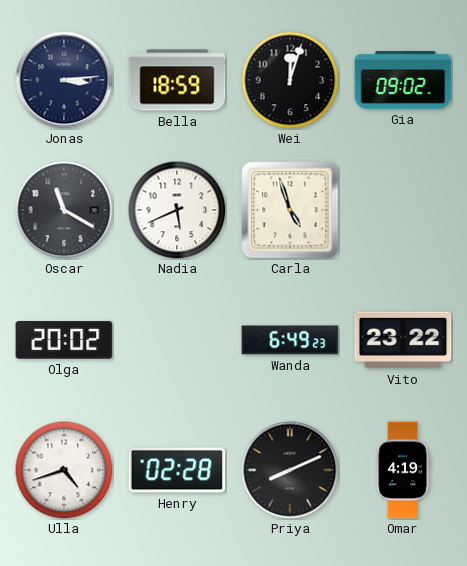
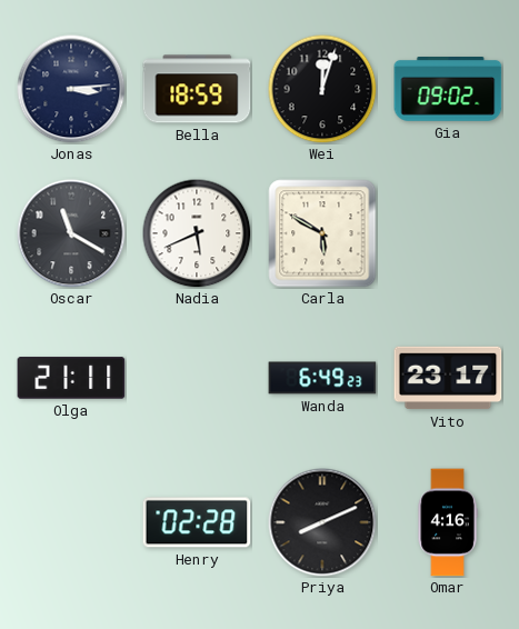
Carla: 4:57 -> 5:50
Olga: 20:02 -> 21:11
Vito: 23:22 -> 23:17
Ulla: 4:42 -> none
Omar: 4:19 -> 4:16
